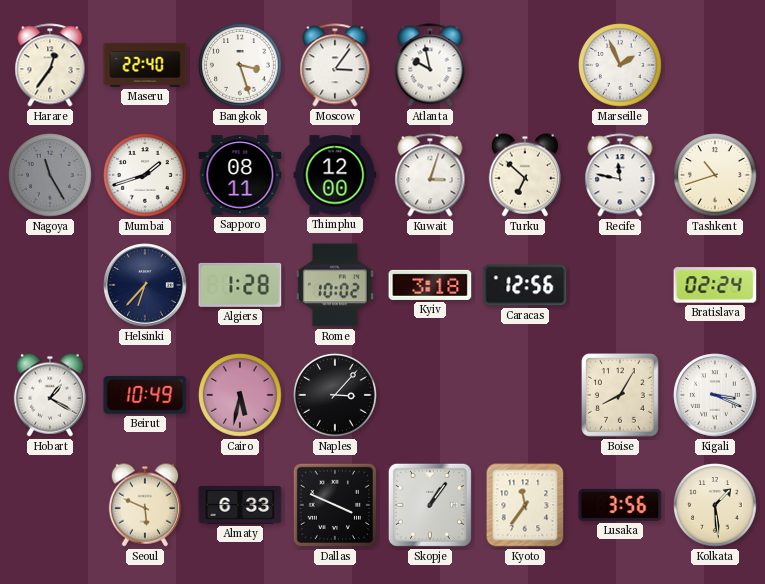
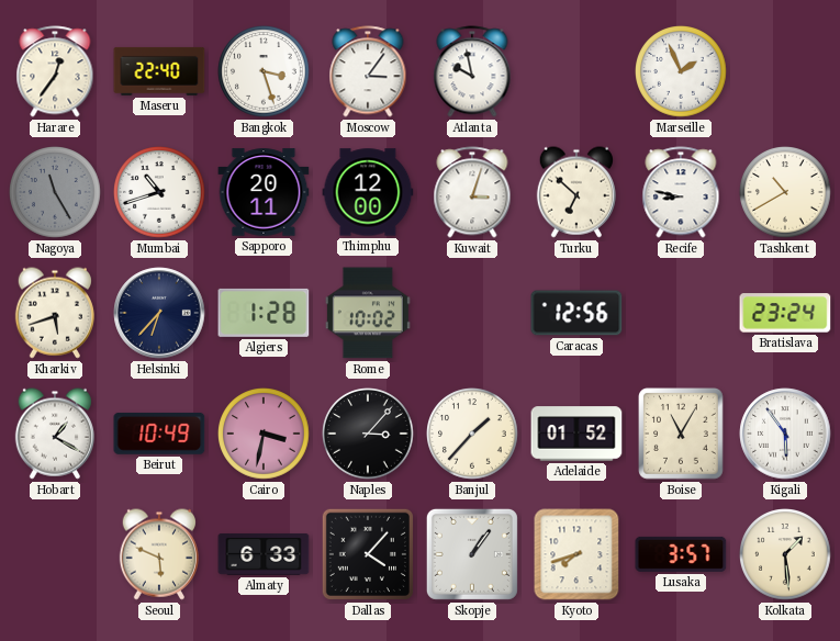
Mumbai: 1:42 -> 10:42
Sapporo: 08:11 -> 20:11
Recife: 11:47 -> 8:47
Tashkent: 10:42 -> 10:40
Kharkiv: none -> 5:42
Kyiv: 3:18 -> none
Bratislava: 02:24 -> 23:24
Cairo: 5:32 -> 3:32
Banjul: none -> 1:37
Adelaide: none -> 01:52
Boise: 8:05 -> 11:05
Kigali: 3:19 -> 5:54
Dallas: 3:49 -> 4:07
Kyoto: 11:36 -> 7:42
Lusaka: 3:56 -> 3:57
